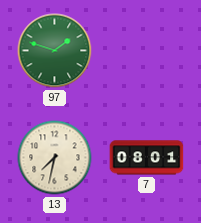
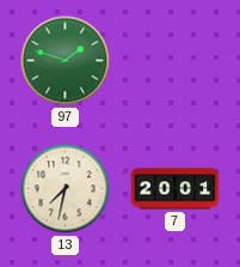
7: 08:01 -> 20:01
